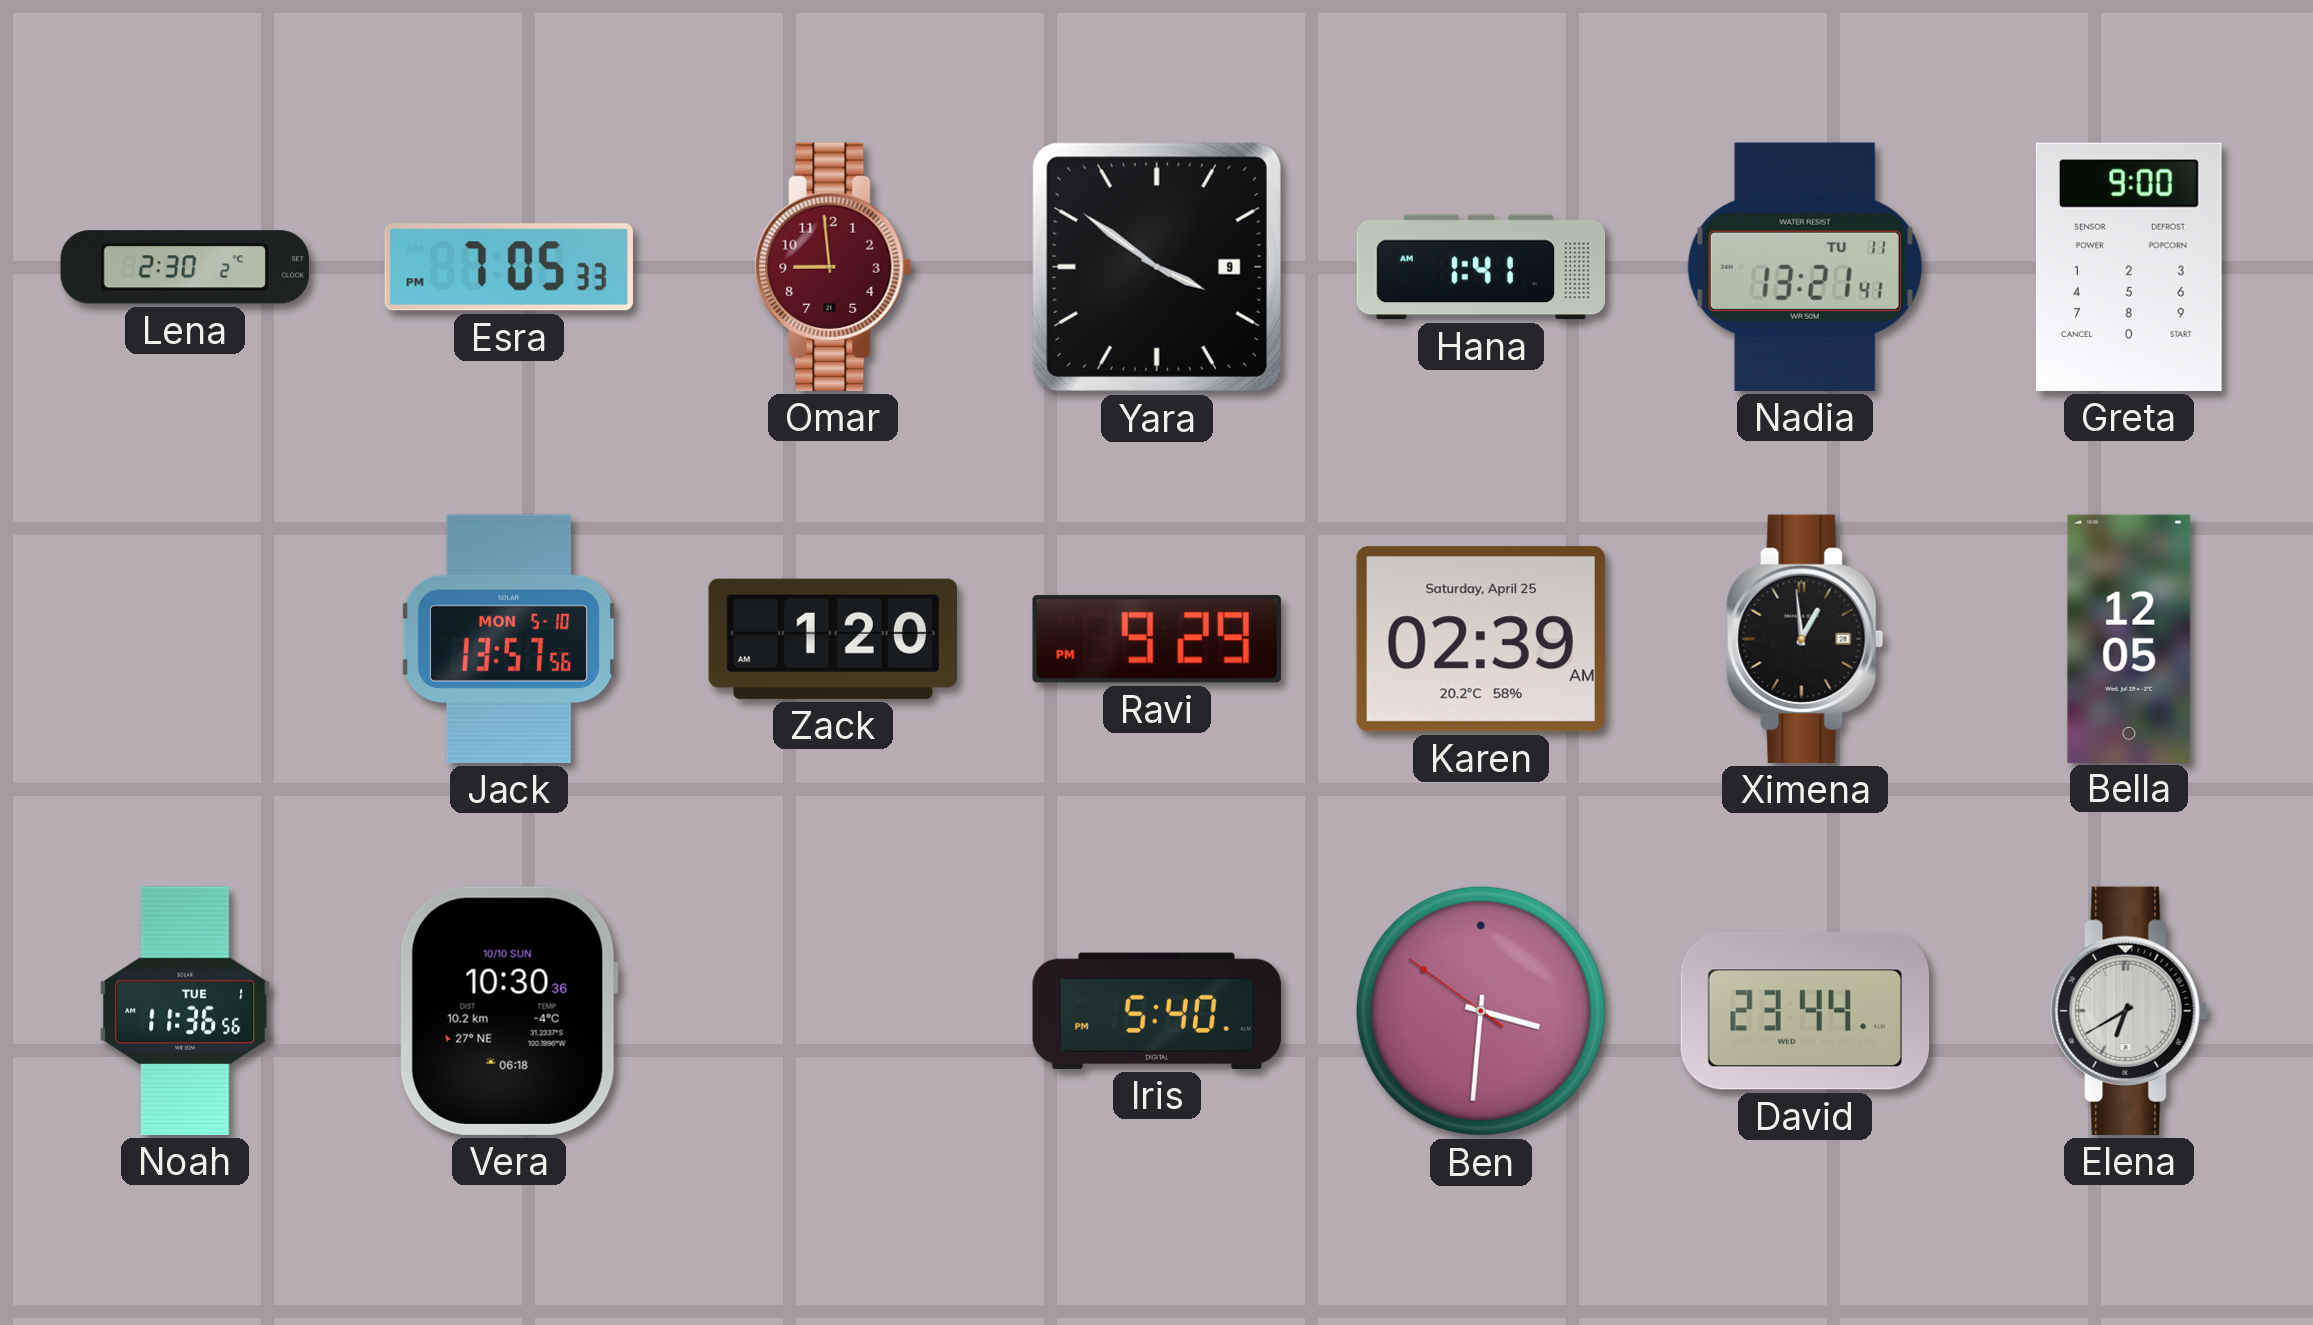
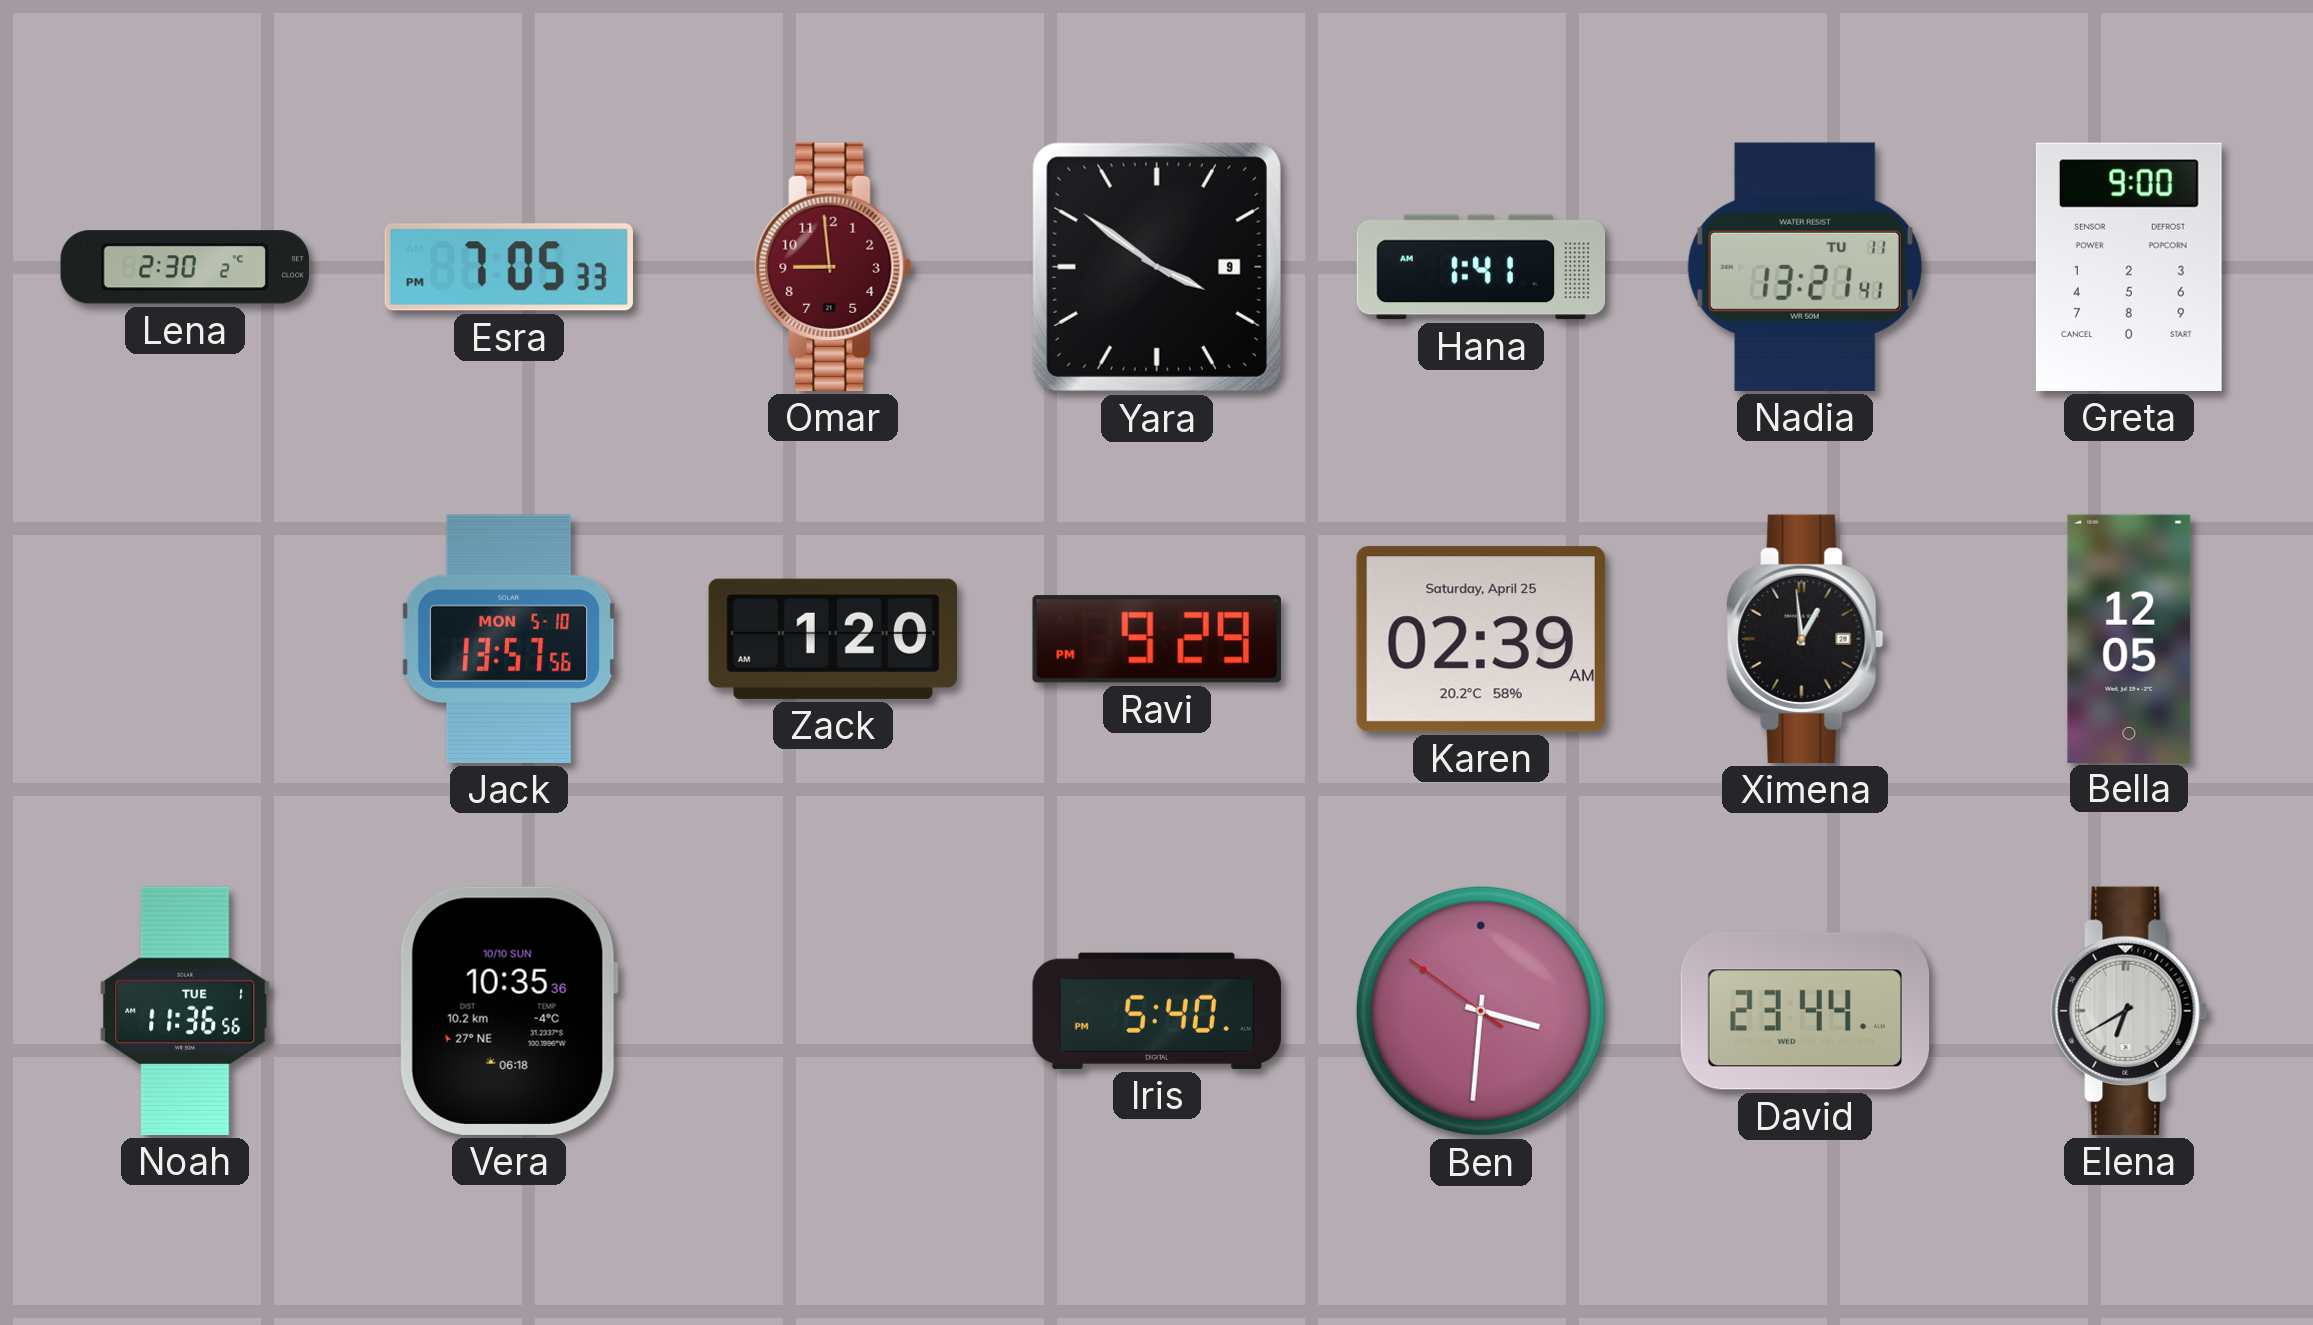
Vera: 10:30 -> 10:35
